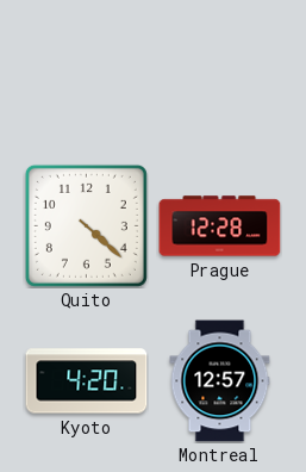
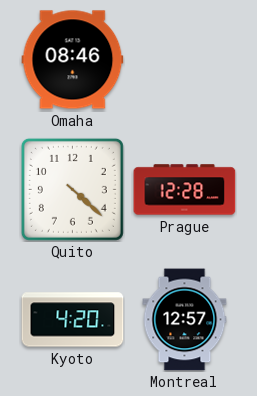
Omaha: none -> 08:46
